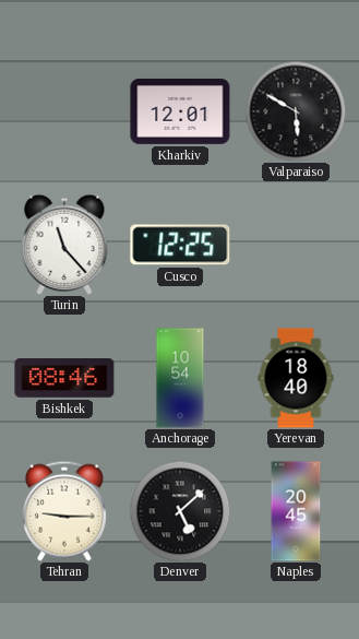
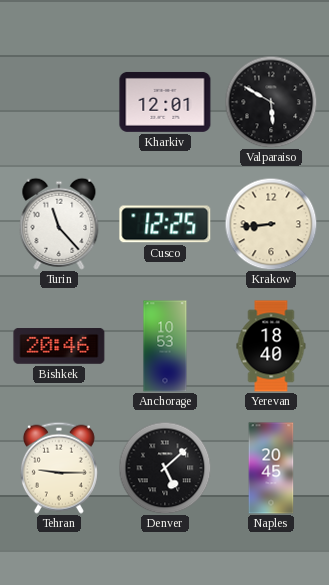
Krakow: none -> 8:44
Bishkek: 08:46 -> 20:46
Anchorage: 10:54 -> 10:53
